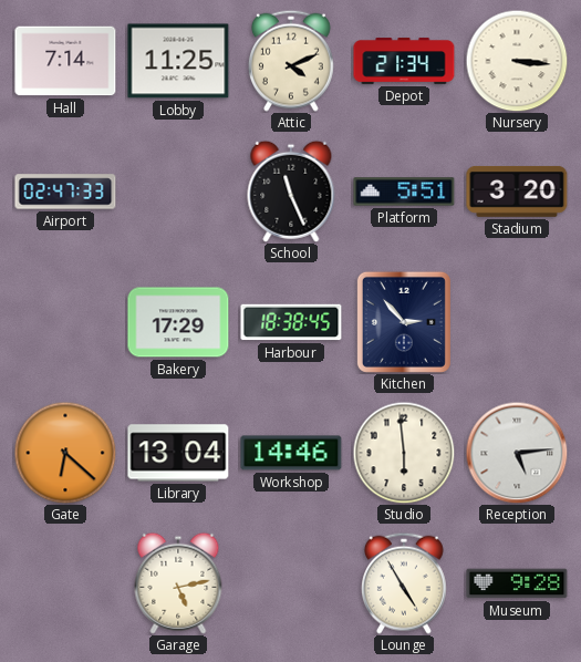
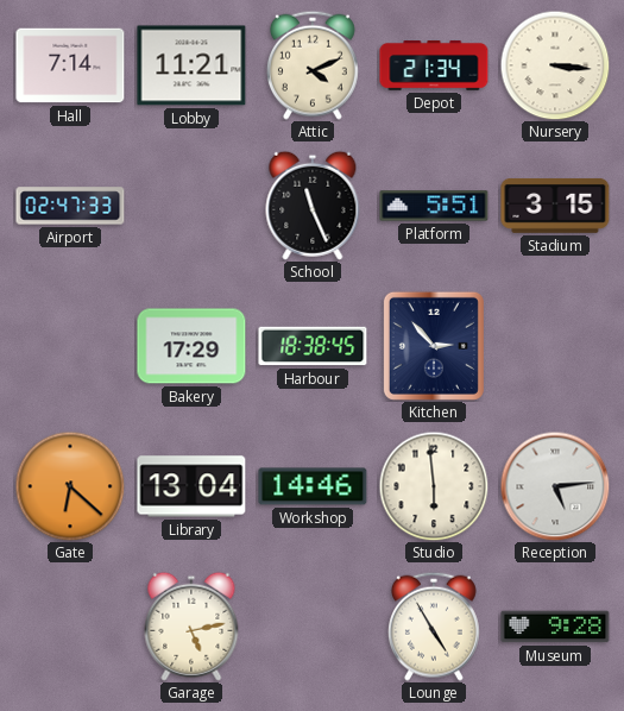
Lobby: 11:25 -> 11:21
Stadium: 3:20 -> 3:15
